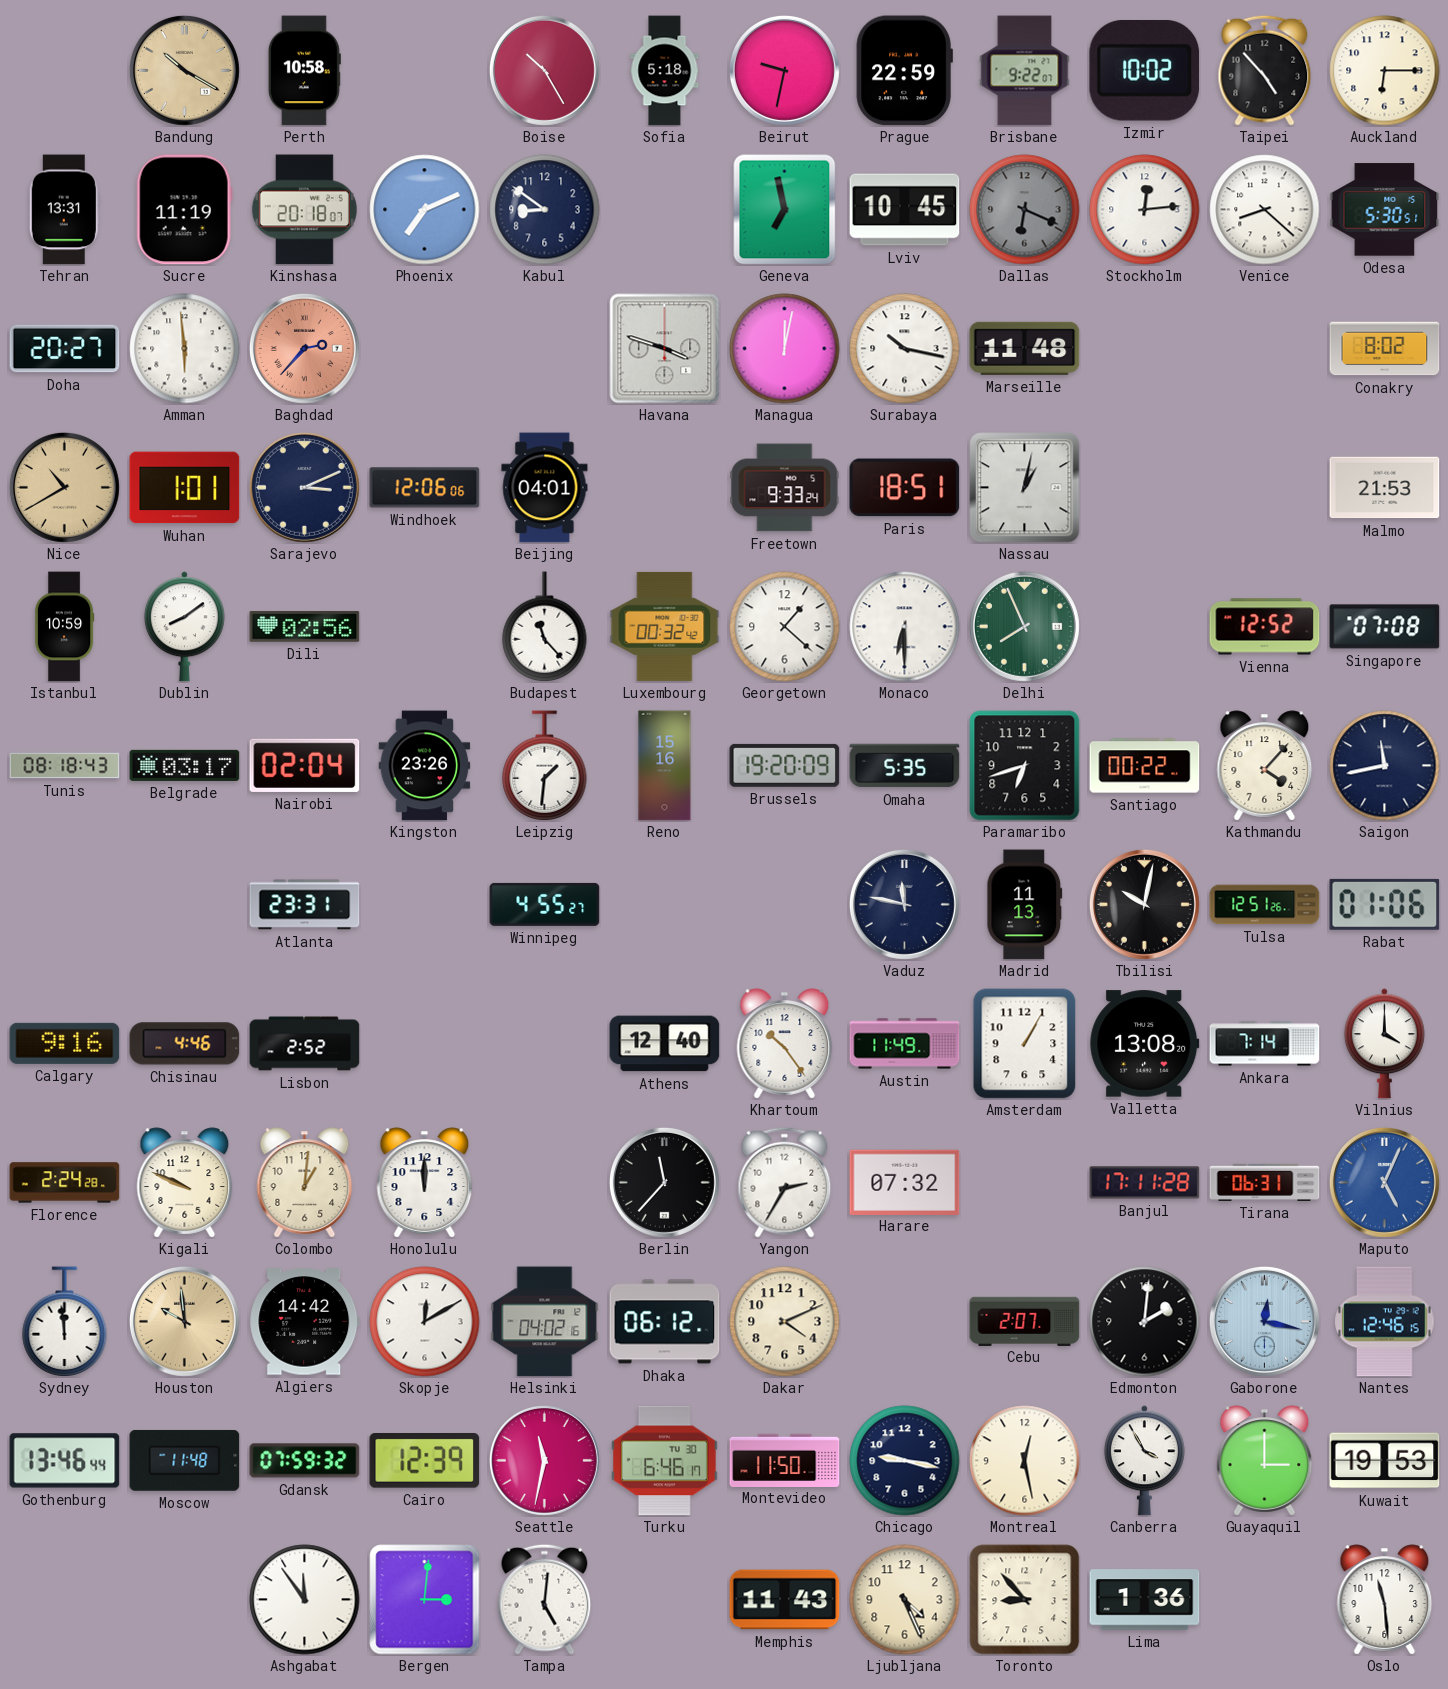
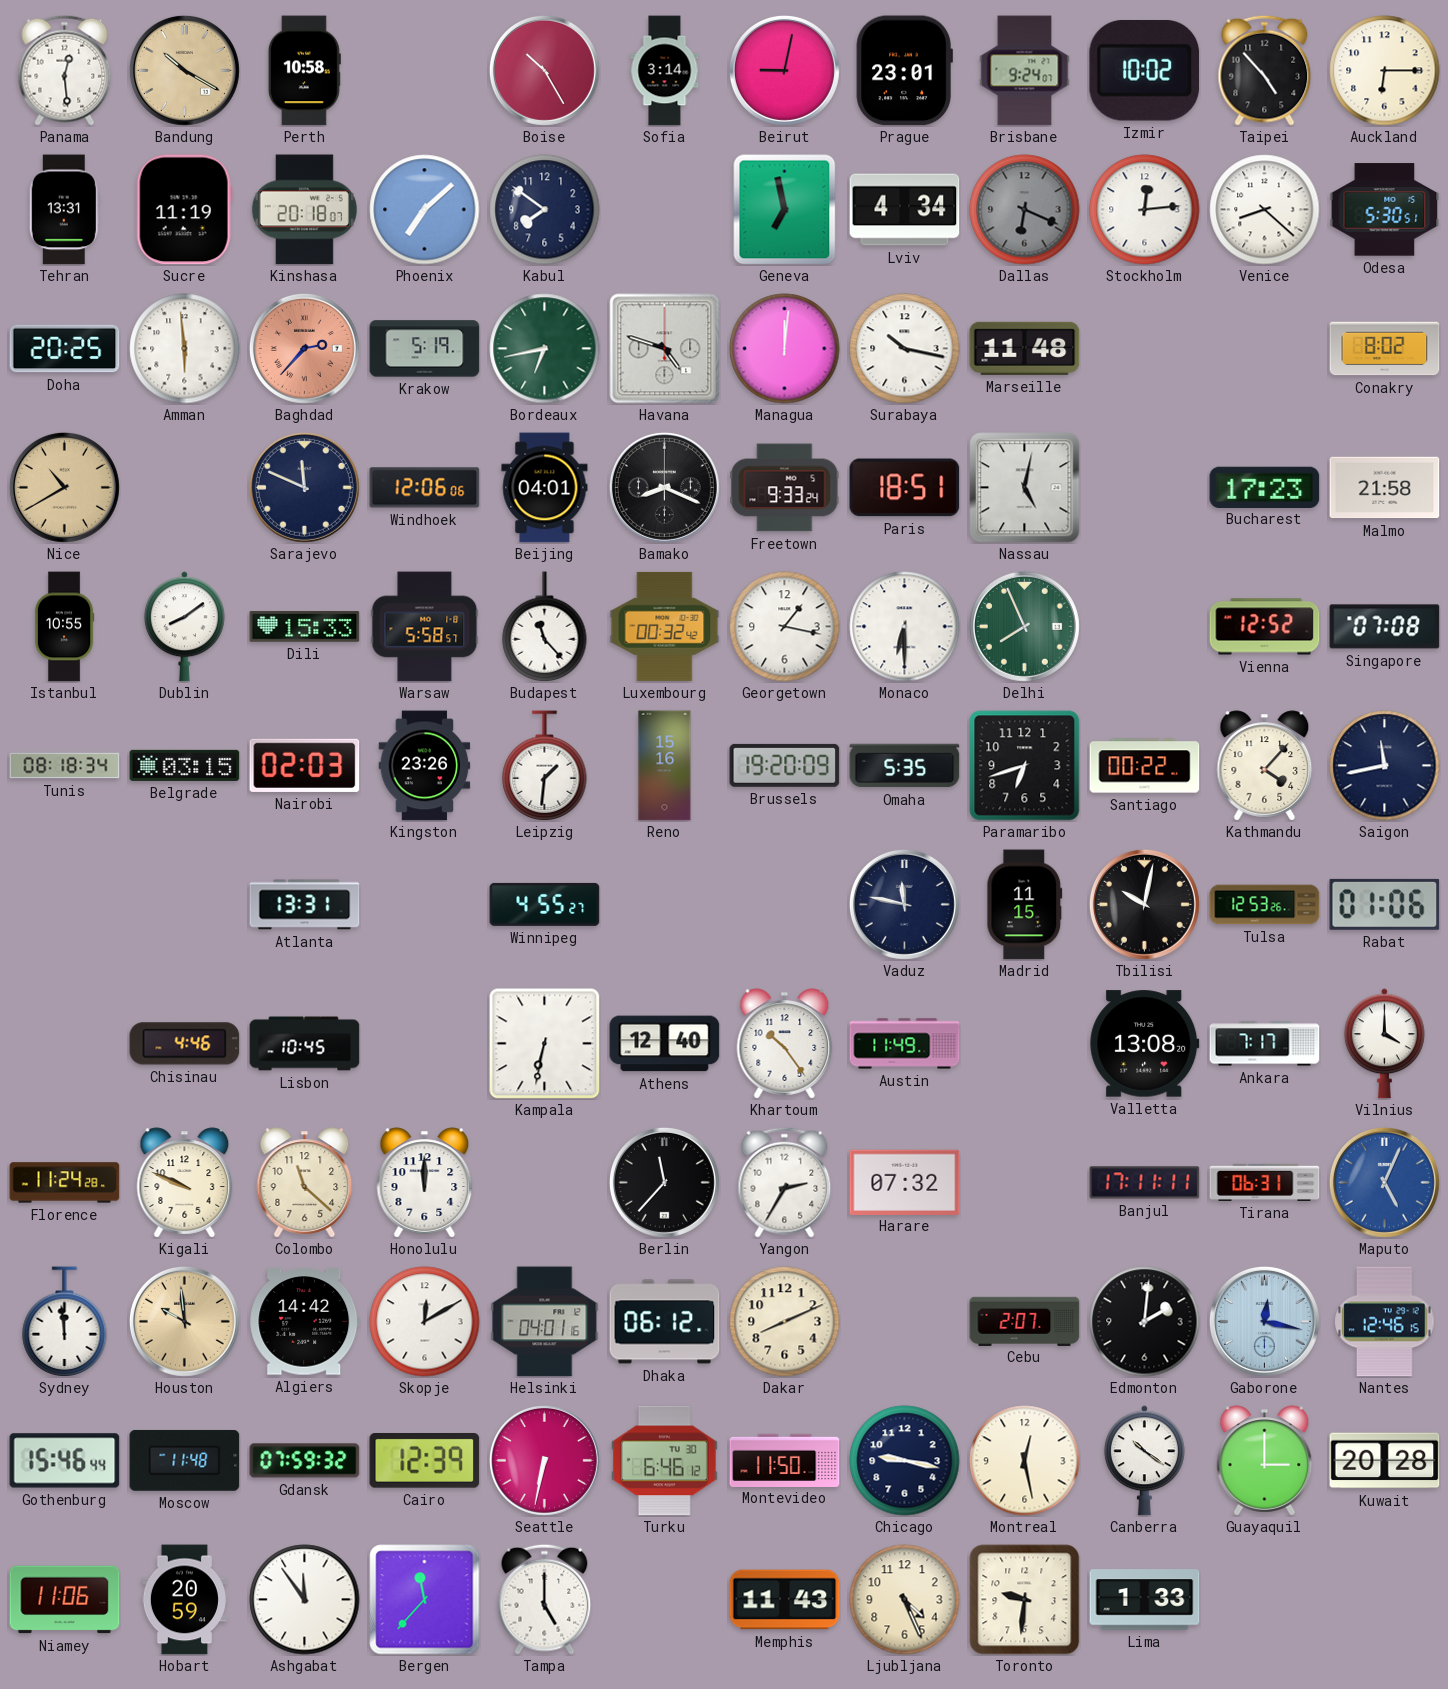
Panama: none -> 12:29
Sofia: 5:18 -> 3:14
Beirut: 9:32 -> 9:02
Prague: 22:59 -> 23:01
Brisbane: 9:22 -> 9:24
Phoenix: 7:11 -> 7:08
Kabul: 8:51 -> 7:51
Lviv: 10:45 -> 4:34
Doha: 20:27 -> 20:25
Krakow: none -> 5:19
Bordeaux: none -> 6:43
Havana: 3:48 -> 4:48
Managua: 12:02 -> 12:01
Wuhan: 1:01 -> none
Sarajevo: 3:11 -> 11:49
Bamako: none -> 8:19
Nassau: 1:02 -> 5:02
Bucharest: none -> 17:23
Malmo: 21:53 -> 21:58
Istanbul: 10:59 -> 10:55
Dili: 02:56 -> 15:33
Warsaw: none -> 5:58
Georgetown: 1:22 -> 1:17
Tunis: 08:18:43 -> 08:18:34
Belgrade: 03:17 -> 03:15
Nairobi: 02:04 -> 02:03
Atlanta: 23:31 -> 13:31
Madrid: 11:13 -> 11:15
Tulsa: 12:51 -> 12:53
Calgary: 9:16 -> none
Lisbon: 2:52 -> 10:45
Kampala: none -> 6:32
Amsterdam: 1:05 -> none
Ankara: 7:14 -> 7:17
Florence: 2:24 -> 11:24
Colombo: 1:01 -> 11:22
Banjul: 17:11:28 -> 17:11:11
Helsinki: 04:02 -> 04:01
Dakar: 4:11 -> 8:11
Gothenburg: 13:46 -> 15:46
Seattle: 11:32 -> 6:32
Turku: 6:46:17 -> 6:46:12
Canberra: 3:55 -> 10:21
Kuwait: 19:53 -> 20:28
Niamey: none -> 11:06
Hobart: none -> 20:59
Bergen: 3:01 -> 11:37
Tampa: 5:01 -> 5:00
Toronto: 8:53 -> 9:31
Lima: 1:36 -> 1:33
Oslo: 11:29 -> none
